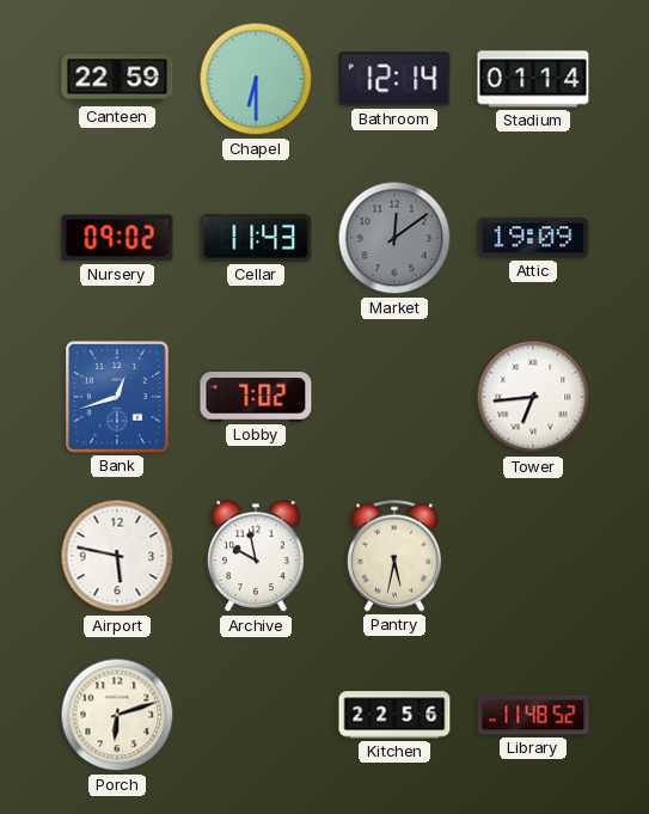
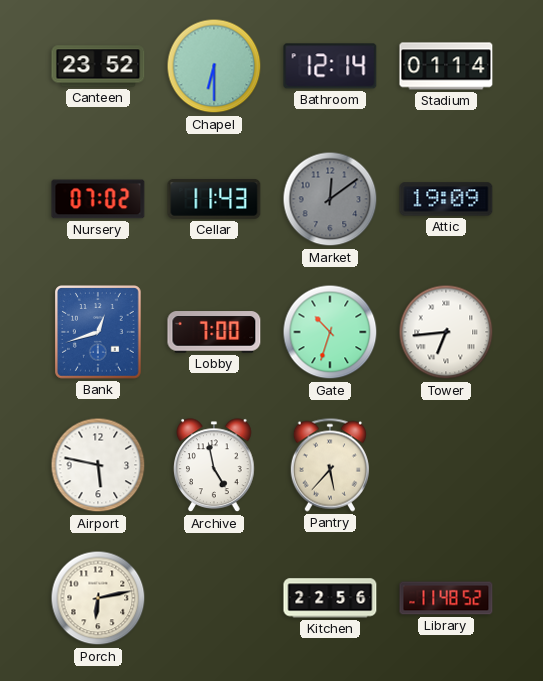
Canteen: 22:59 -> 23:52
Nursery: 09:02 -> 07:02
Lobby: 7:02 -> 7:00
Gate: none -> 10:33
Archive: 9:58 -> 4:58
Pantry: 5:32 -> 5:37
Porch: 6:12 -> 6:13
